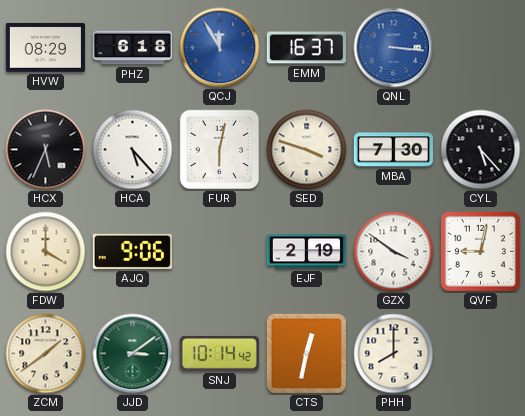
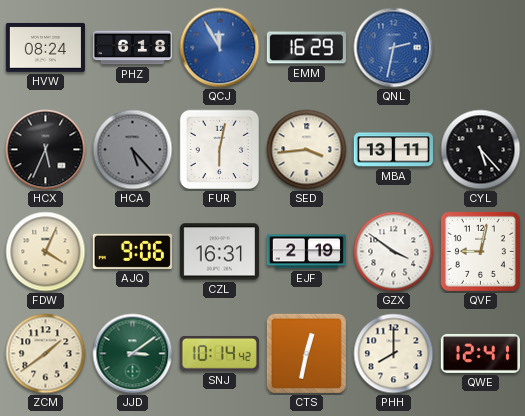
HVW: 08:29 -> 08:24
EMM: 16:37 -> 16:29
QNL: 3:16 -> 2:32
HCA dial: white -> grey
SED: 3:48 -> 3:44
MBA: 7:30 -> 13:11
FDW: 4:00 -> 4:04
CZL: none -> 16:31
QWE: none -> 12:41
